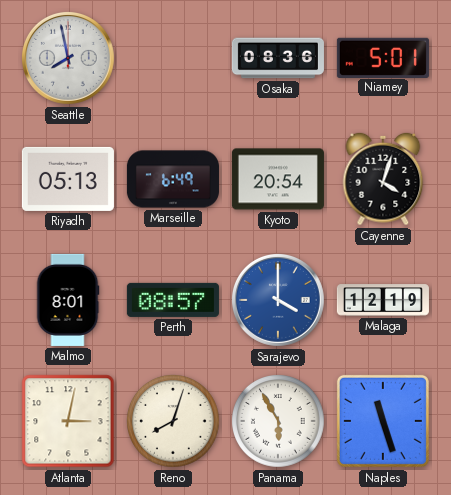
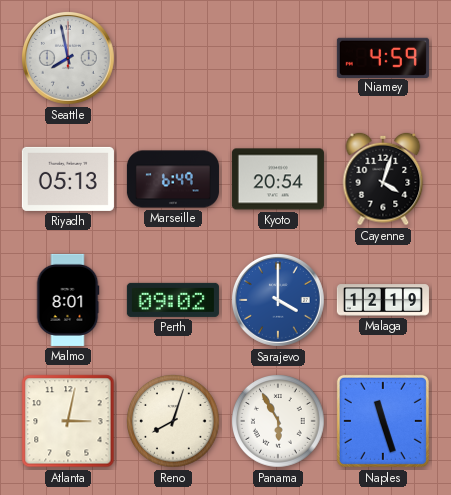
Osaka: 08:36 -> none
Niamey: 5:01 -> 4:59
Perth: 08:57 -> 09:02
